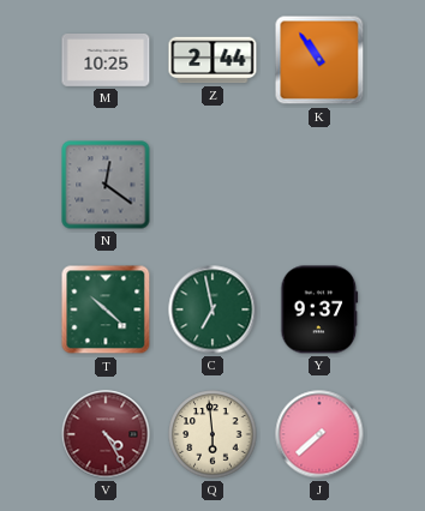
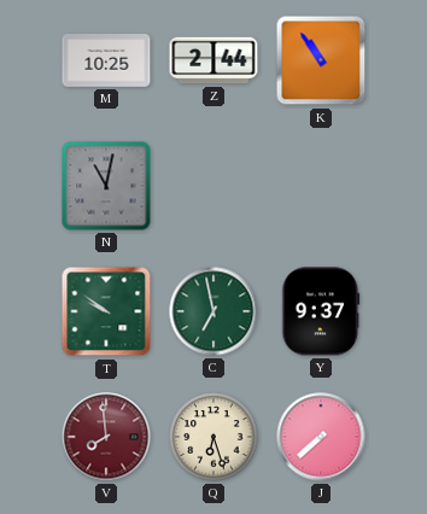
N: 12:21 -> 11:02
T: 10:22 -> 9:51
V: 4:25 -> 7:59
Q: 5:59 -> 6:27
